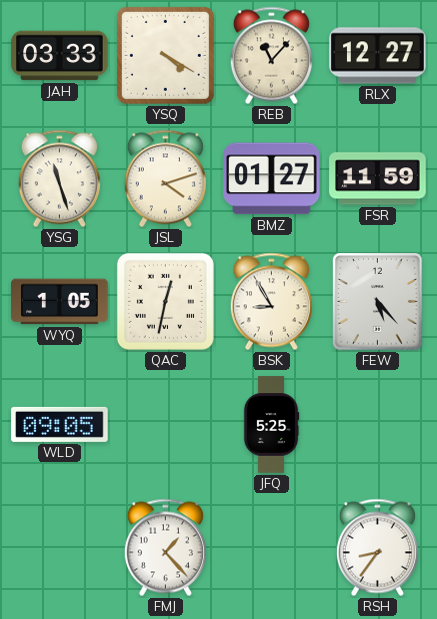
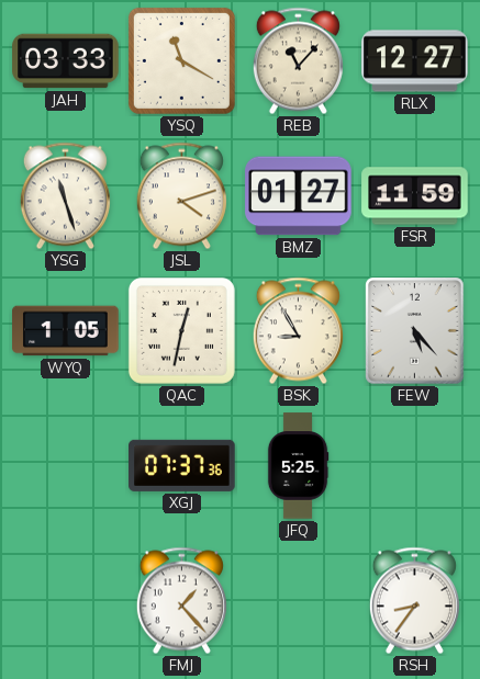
YSQ: 4:20 -> 11:20
WLD: 09:05 -> none
XGJ: none -> 07:37
